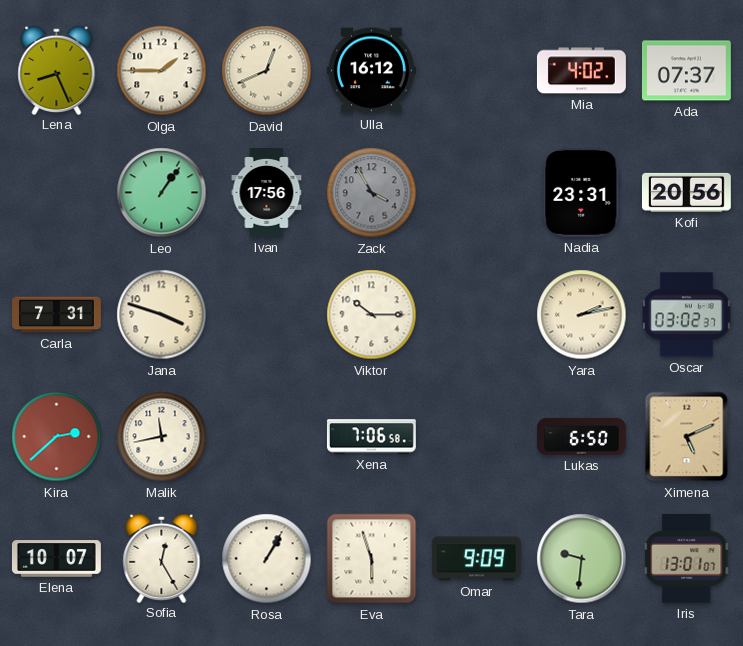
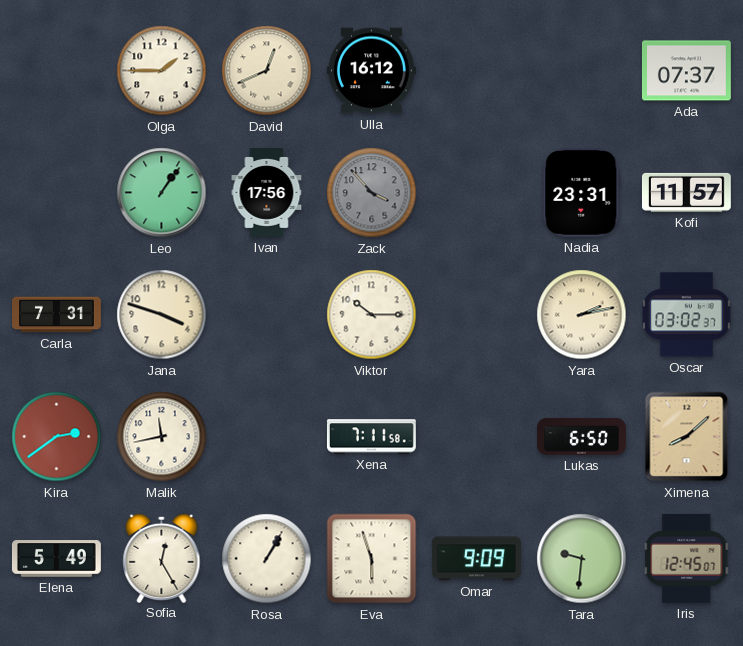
Lena: 8:26 -> none
Mia: 4:02 -> none
Zack: 3:55 -> 3:53
Kofi: 20:56 -> 11:57
Kira: 2:38 -> 2:39
Xena: 7:06 -> 7:11
Ximena: 5:11 -> 8:08
Elena: 10:07 -> 5:49
Iris: 13:01 -> 12:45
